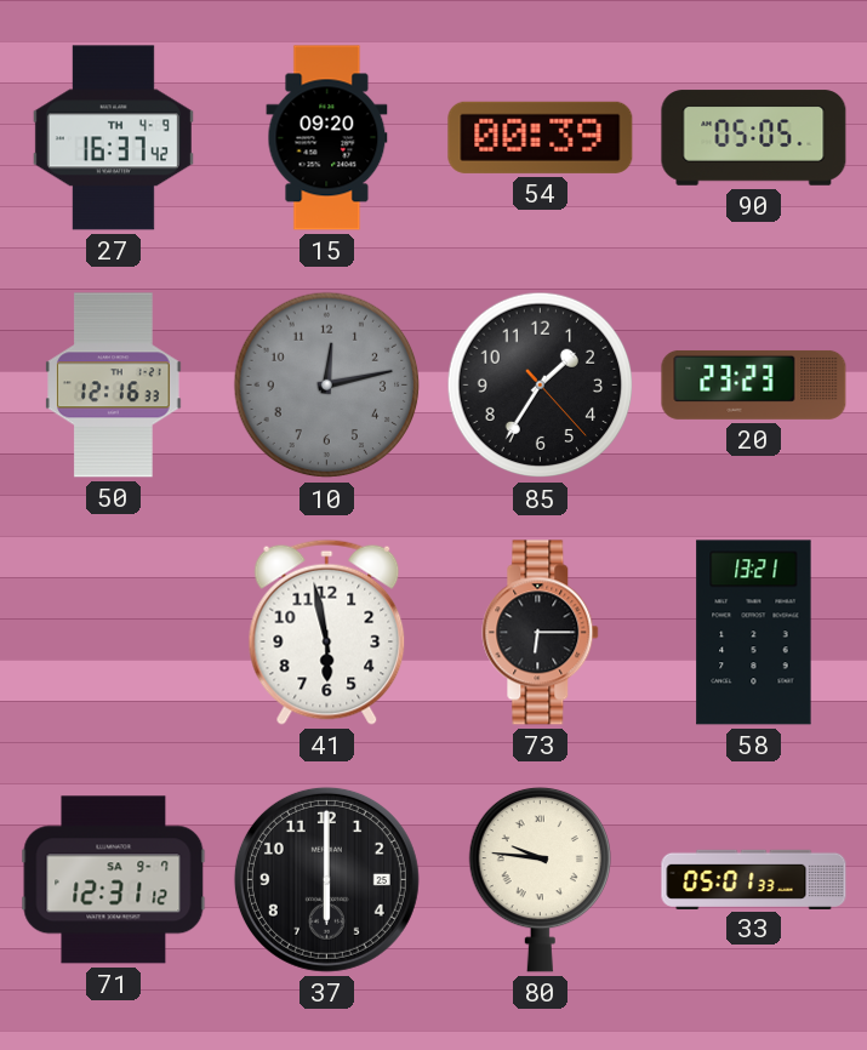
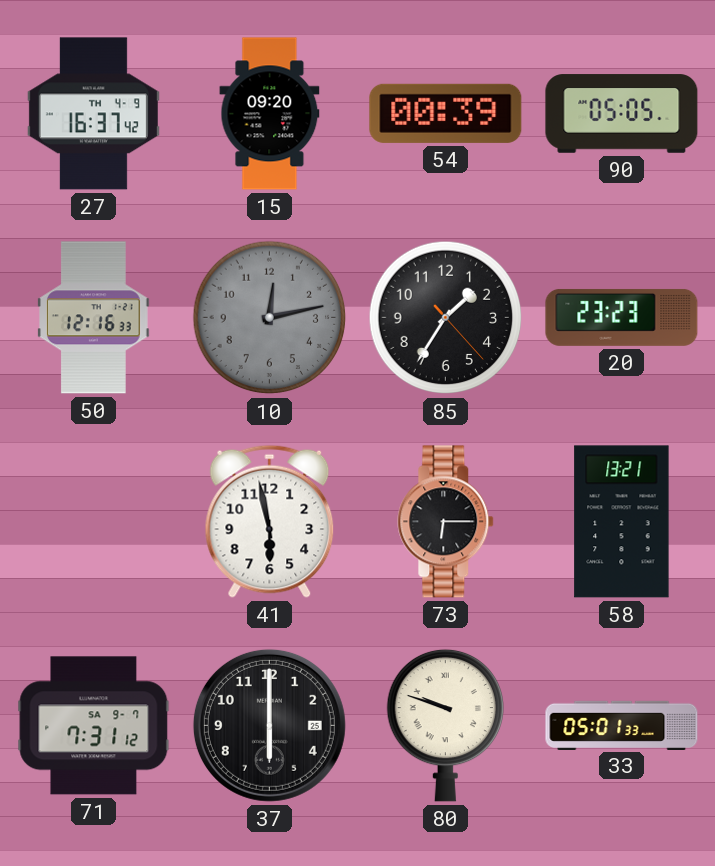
71: 12:31 -> 7:31
80: 9:46 -> 9:48
